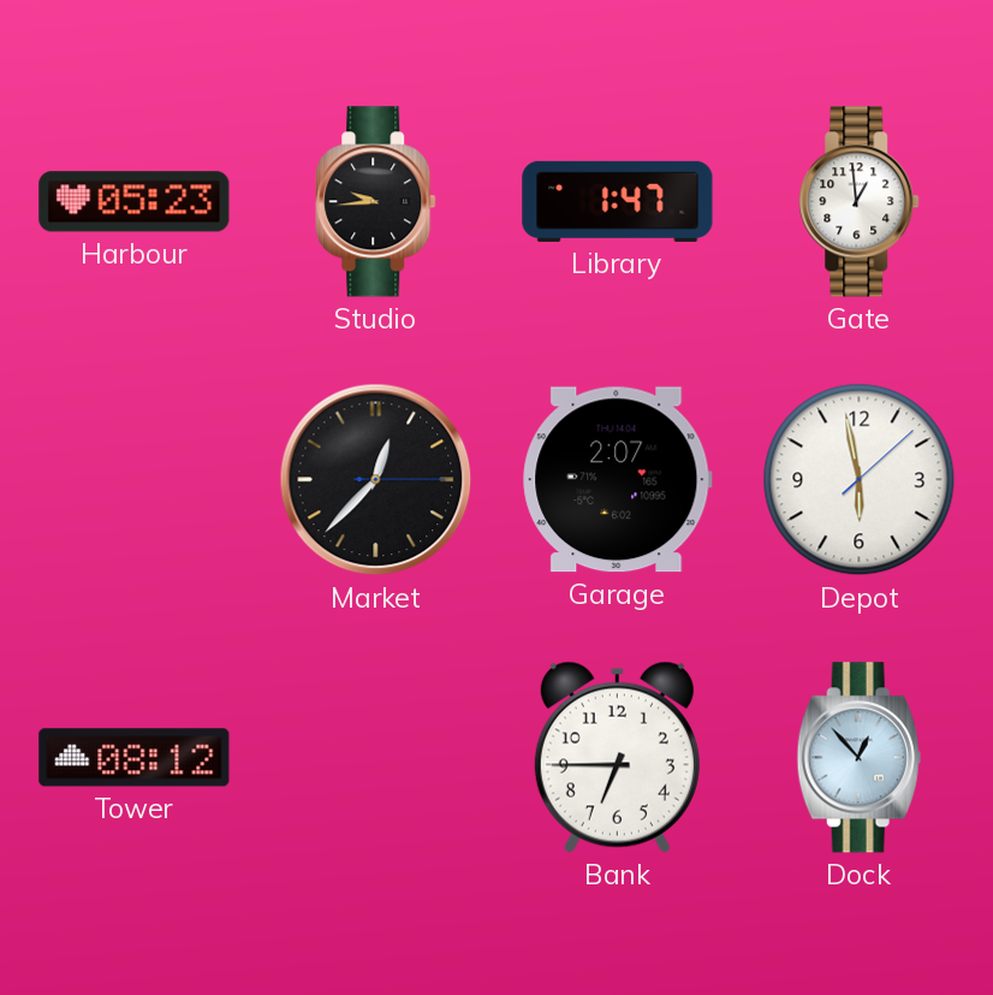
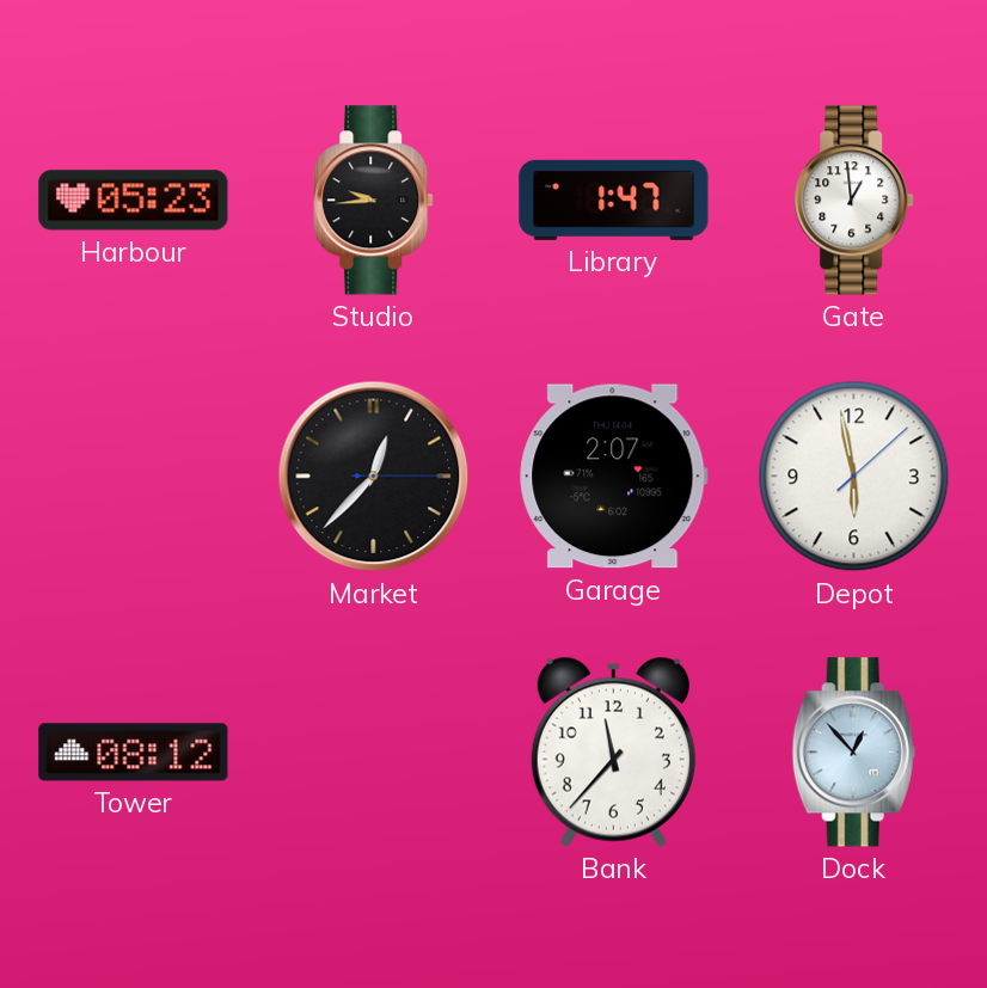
Bank: 6:45 -> 11:37
